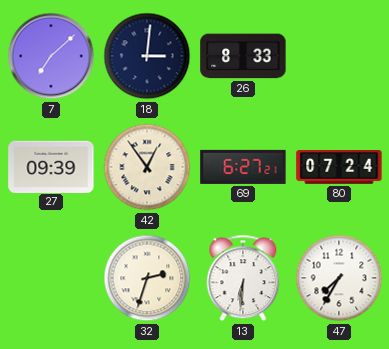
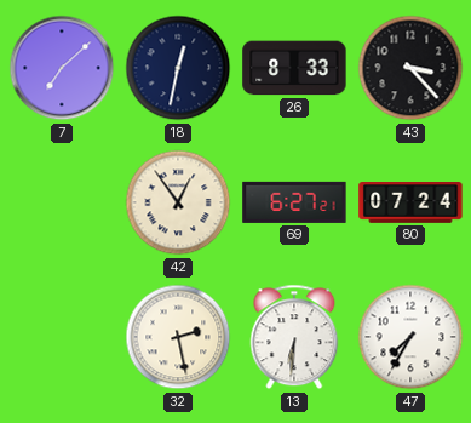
18: 3:01 -> 12:32
43: none -> 3:23
27: 09:39 -> none
32: 2:33 -> 2:28
